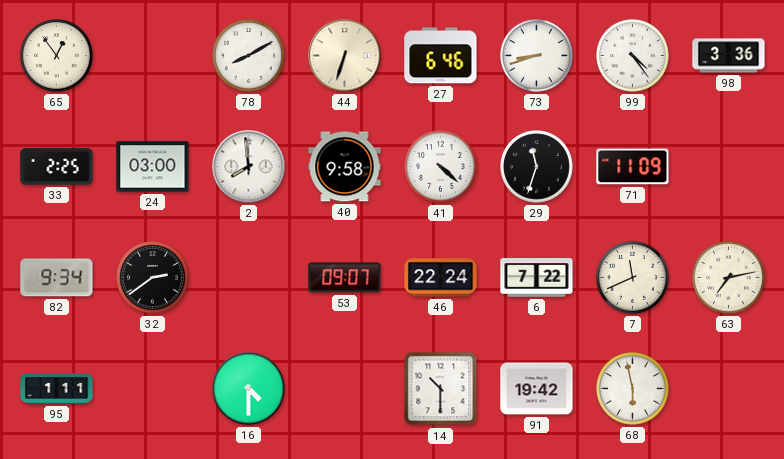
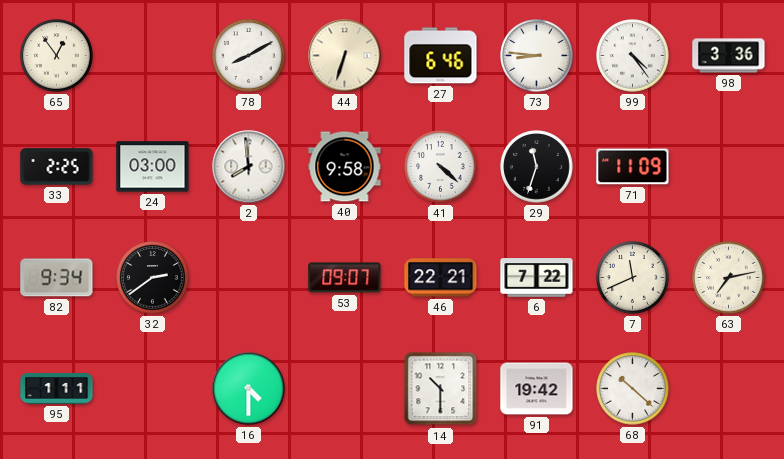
73: 8:42 -> 8:46
46: 22:24 -> 22:21
68: 5:58 -> 10:22
